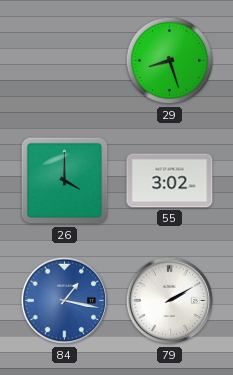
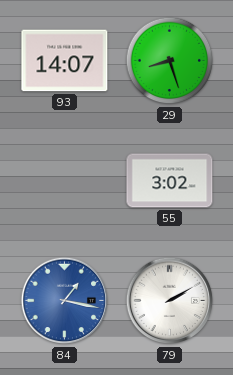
93: none -> 14:07
26: 4:00 -> none
